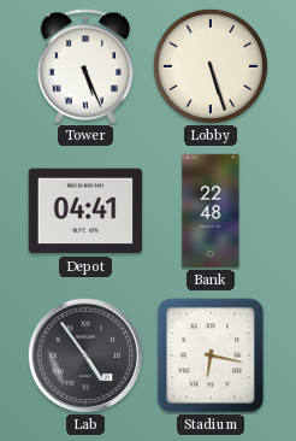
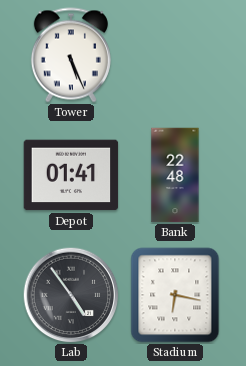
Lobby: 5:27 -> none
Depot: 04:41 -> 01:41
